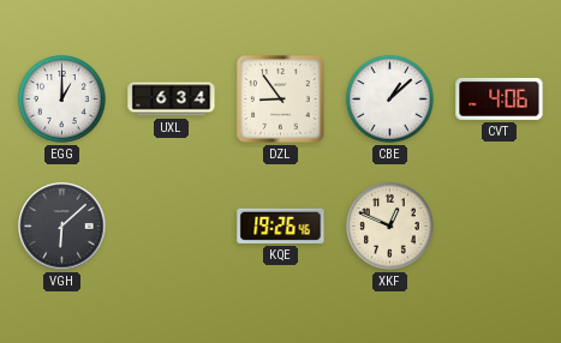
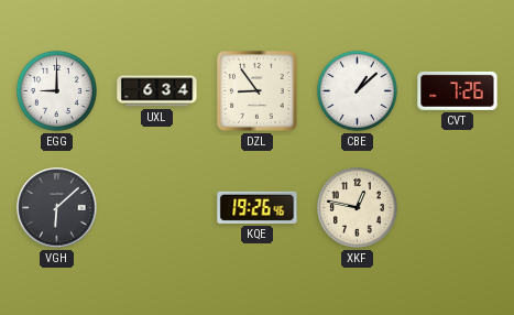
EGG: 1:00 -> 9:00
CVT: 4:06 -> 7:26
XKF: 12:49 -> 12:47
